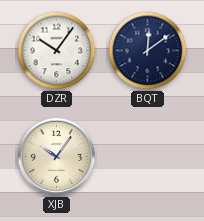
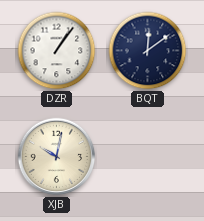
DZR: 10:06 -> 1:06
XJB: 10:06 -> 10:02
